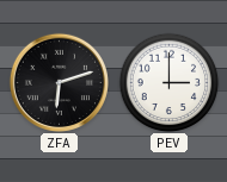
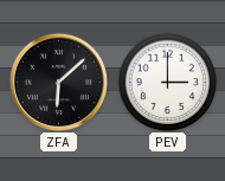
ZFA: 6:12 -> 6:08
